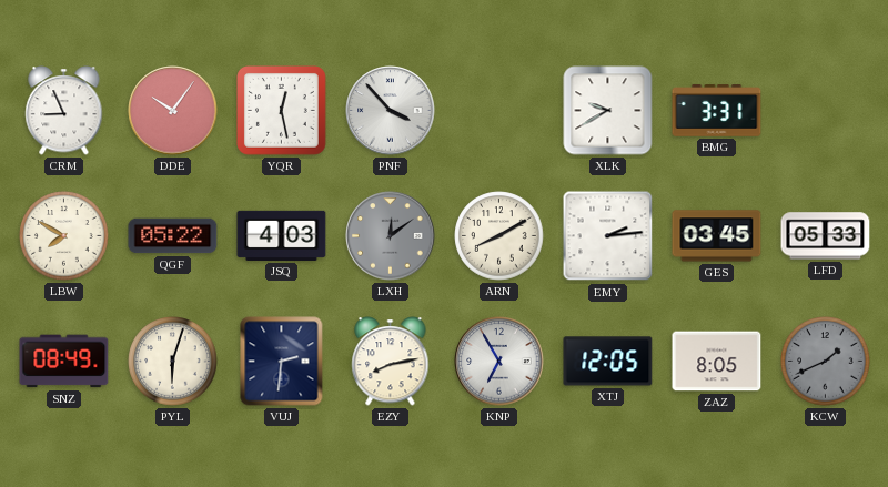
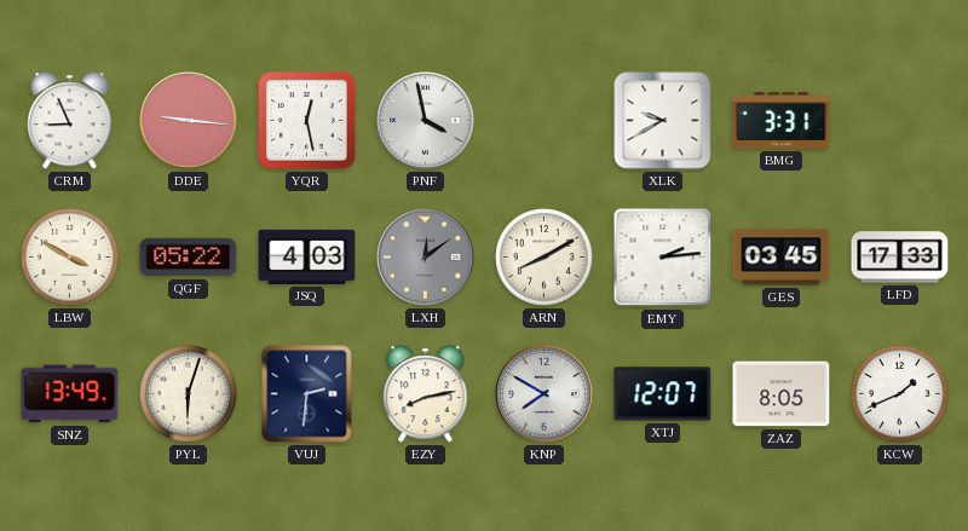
DDE: 10:06 -> 9:16
PNF: 3:53 -> 3:58
LBW: 7:50 -> 3:50
LFD: 05:33 -> 17:33
SNZ: 08:49 -> 13:49
KNP: 6:55 -> 7:50
XTJ: 12:05 -> 12:07
KCW dial: grey -> white
